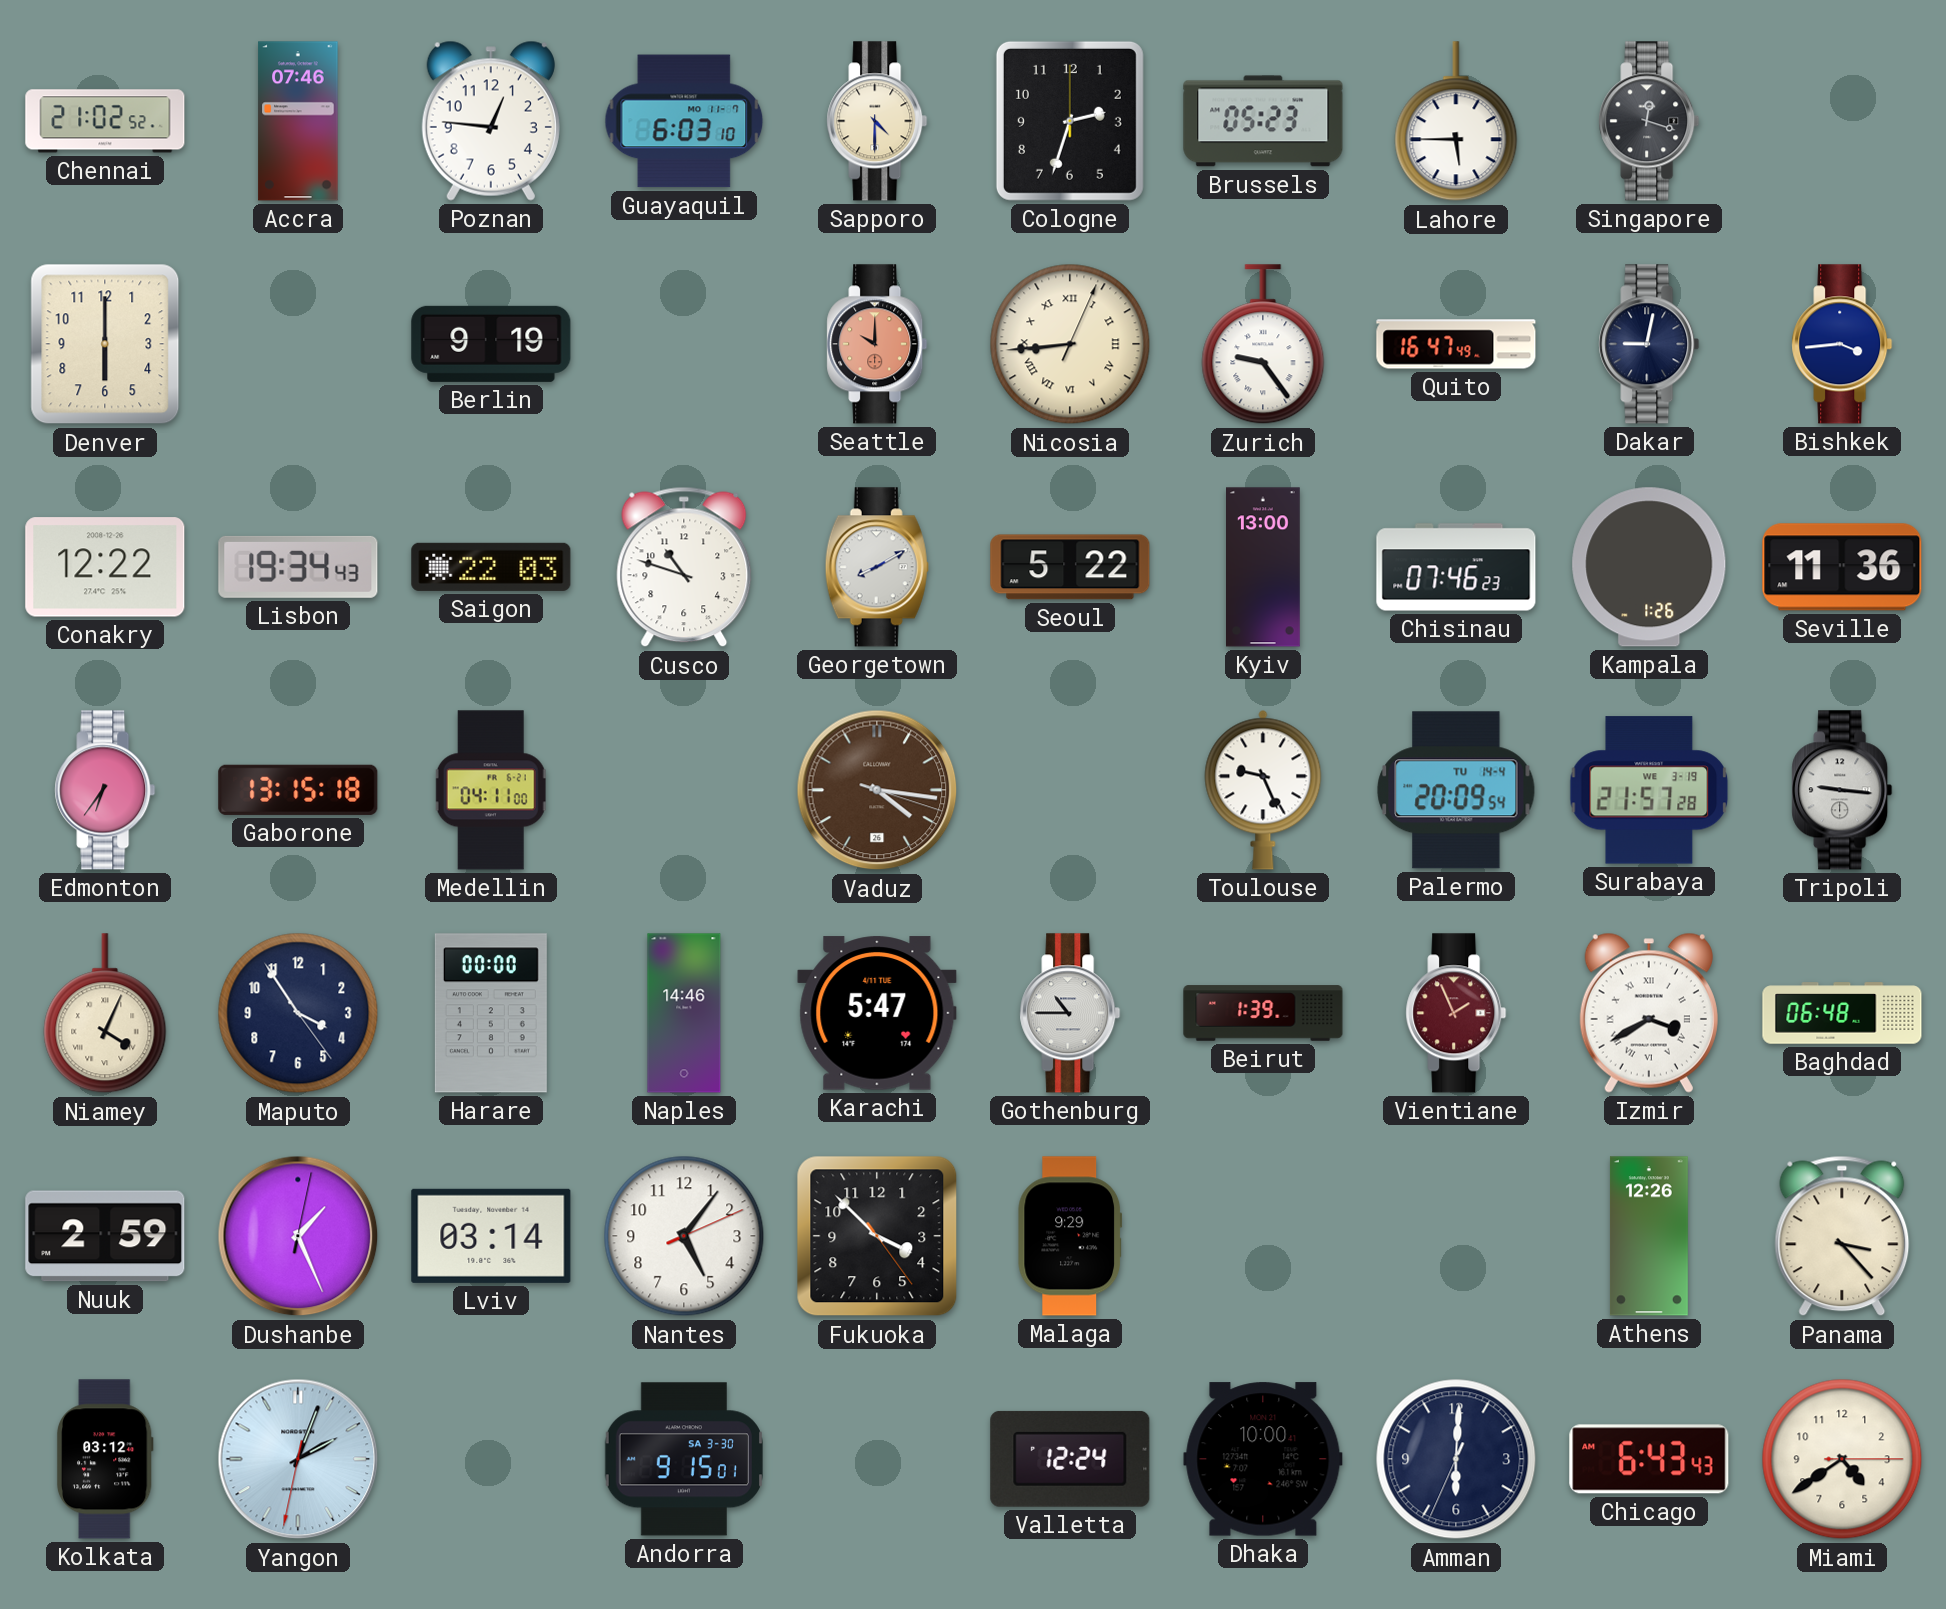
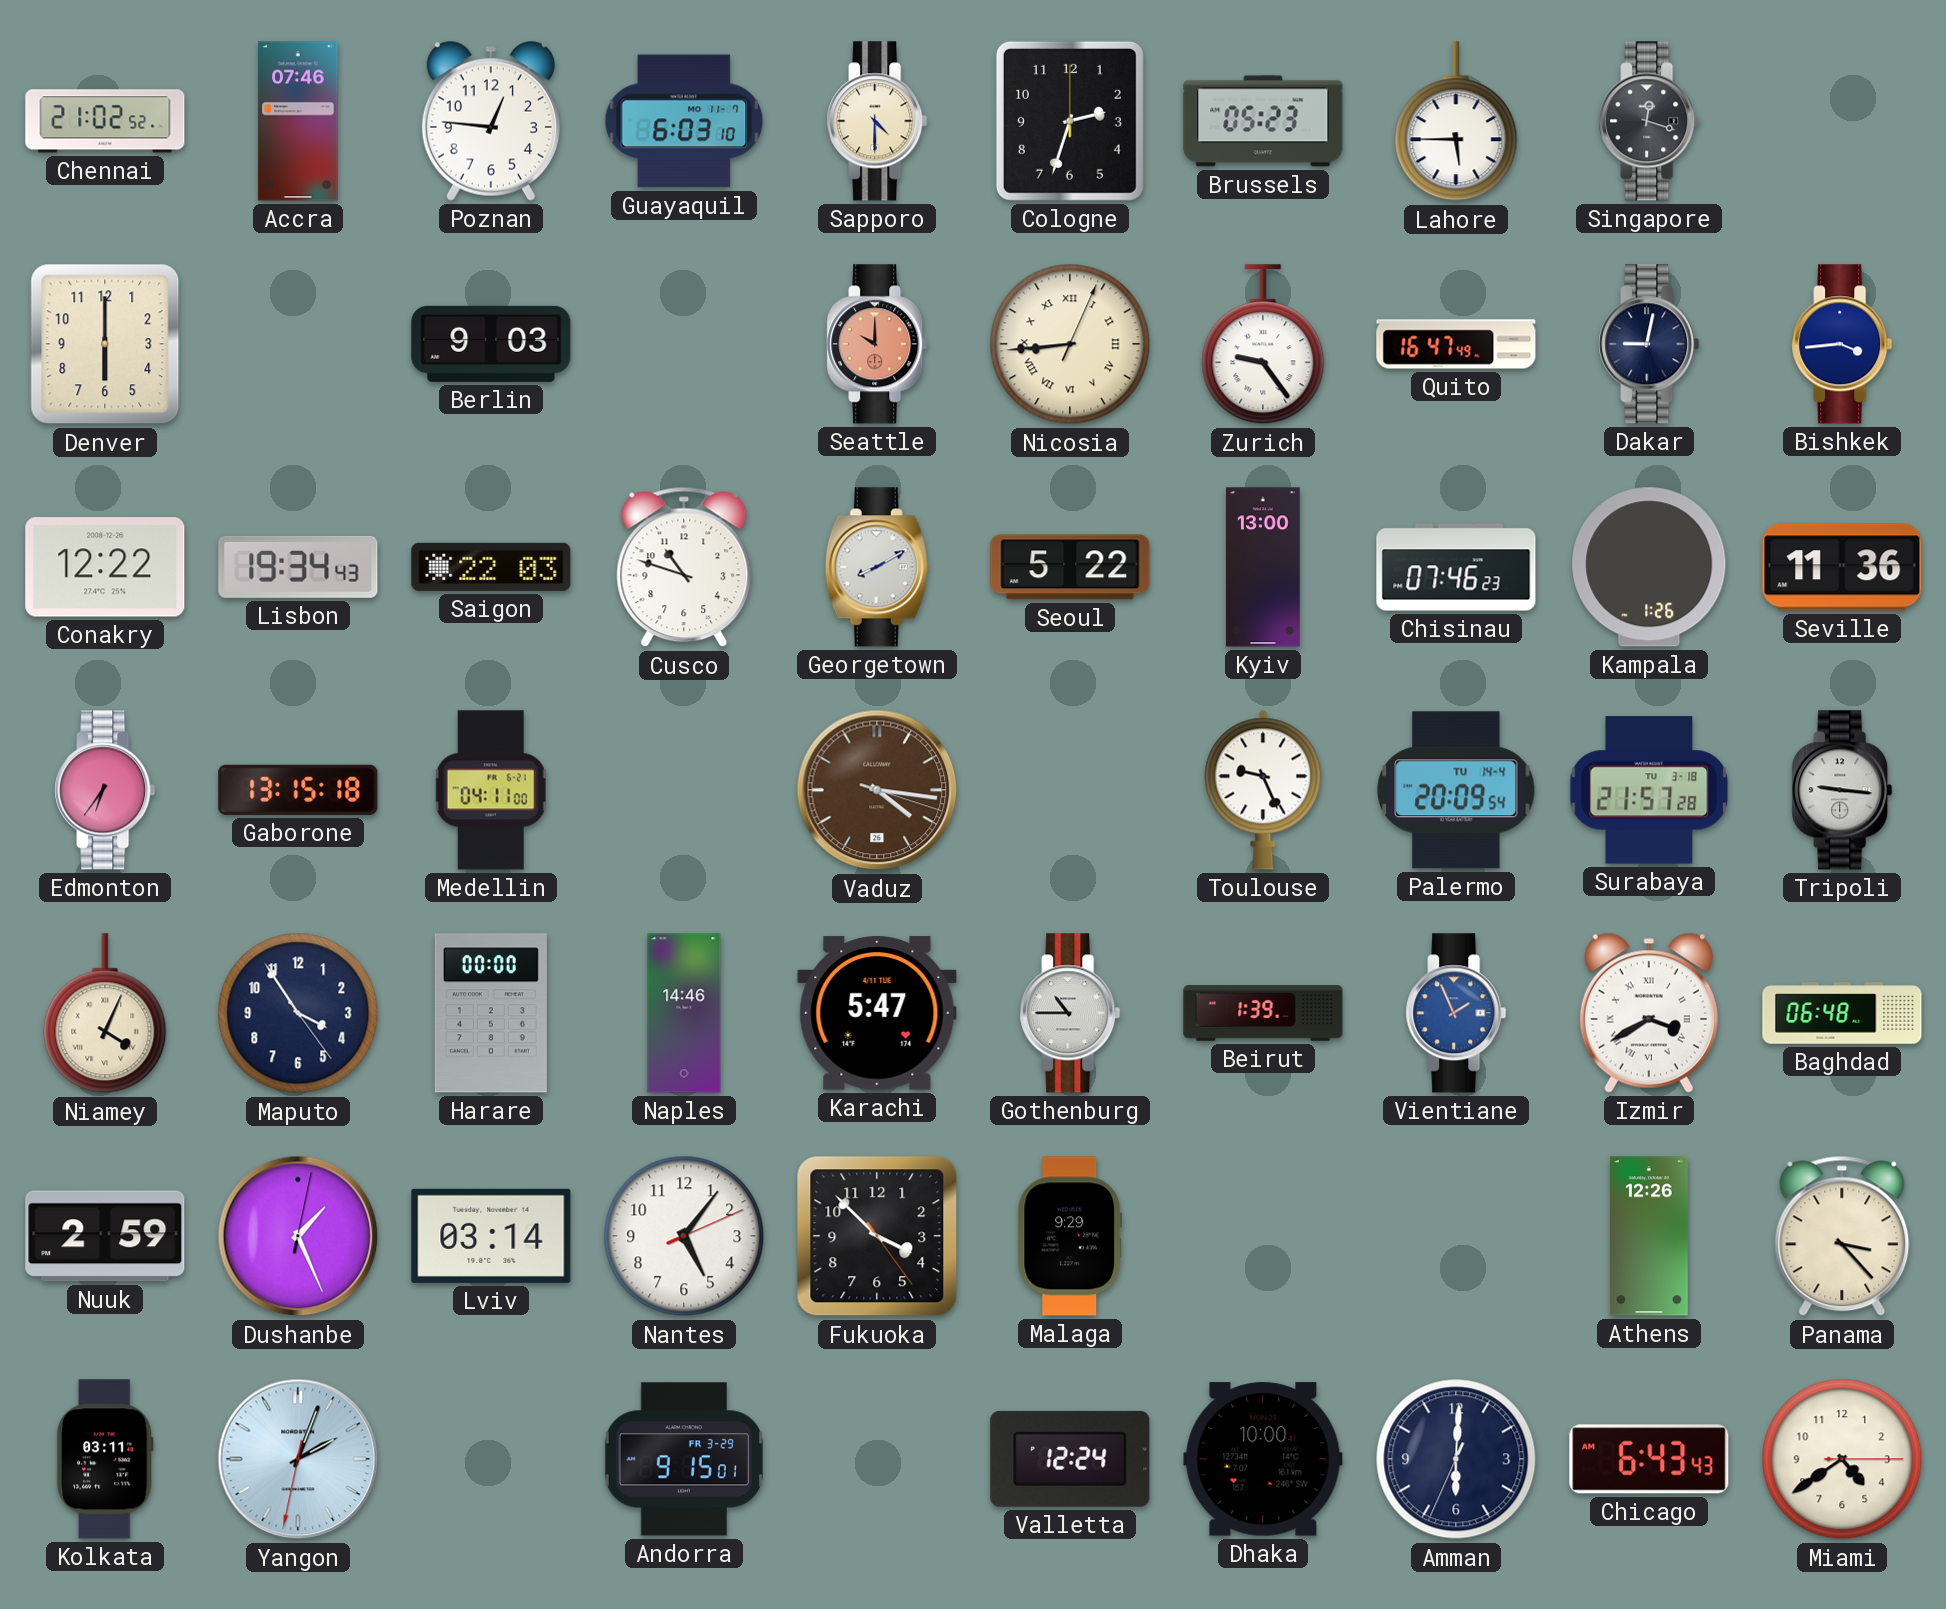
Berlin: 9:19 -> 9:03
Surabaya date: WE 3-19 -> TU 3-18
Vientiane dial: burgundy -> blue
Kolkata: 03:12 -> 03:11
Andorra date: SA 3-30 -> FR 3-29
